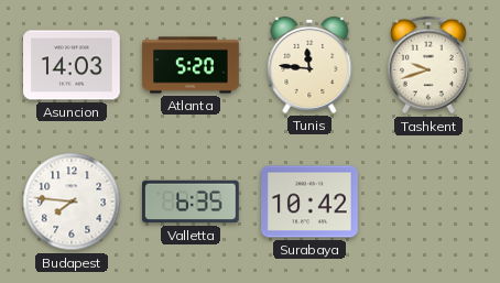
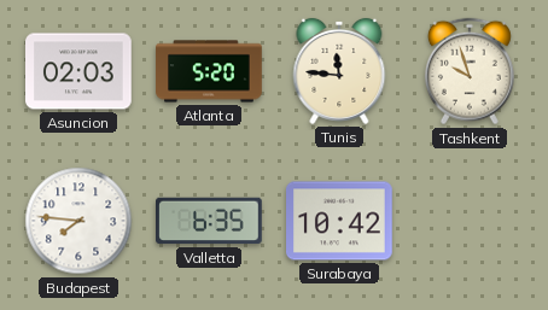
Asuncion: 14:03 -> 02:03
Tashkent: 9:42 -> 9:57
